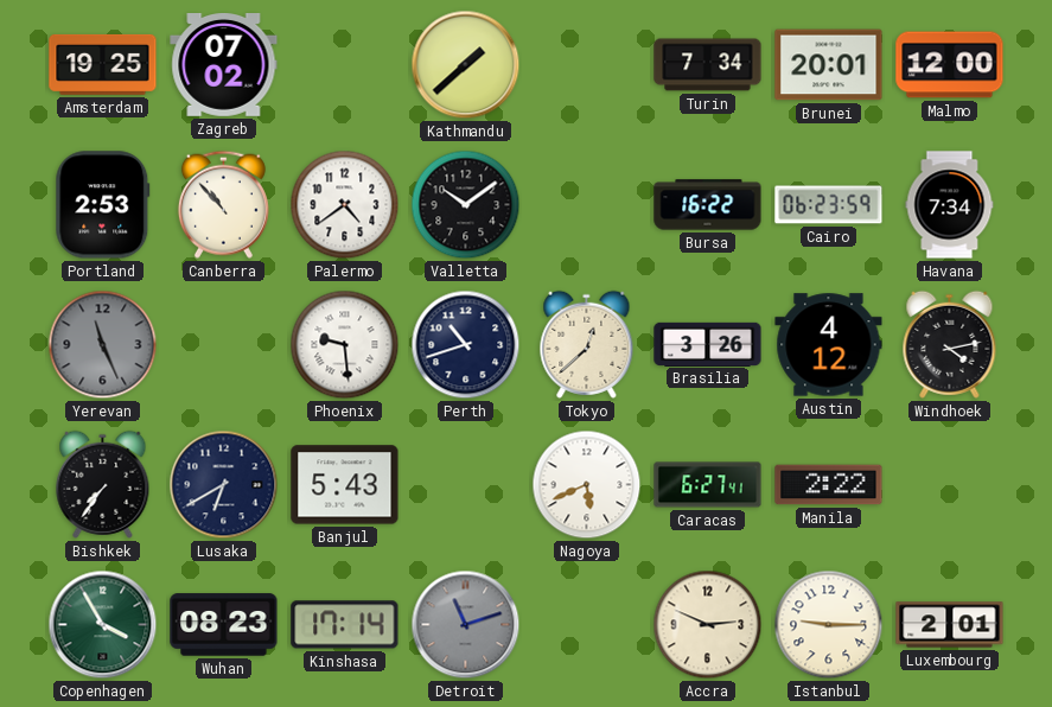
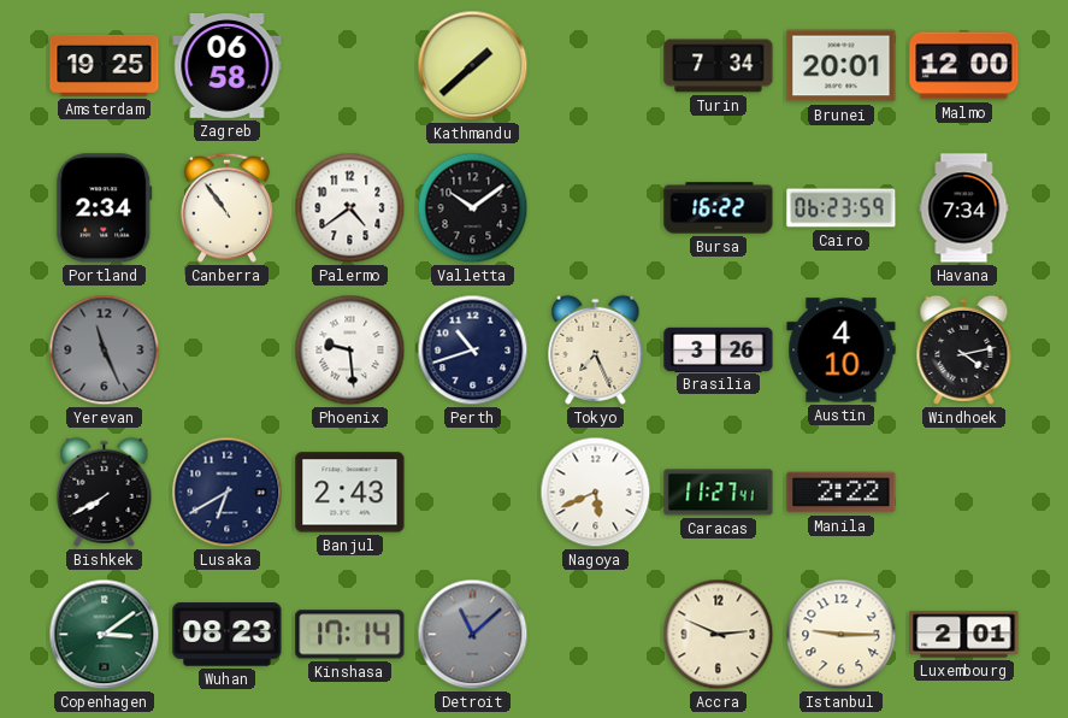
Zagreb: 07:02 -> 06:58
Portland: 2:53 -> 2:34
Canberra: 10:53 -> 10:54
Tokyo: 12:38 -> 7:26
Austin: 4:12 -> 4:10
Bishkek: 7:36 -> 7:40
Banjul: 5:43 -> 2:43
Caracas: 6:27 -> 11:27
Copenhagen: 3:55 -> 3:09
Detroit: 11:12 -> 11:08
